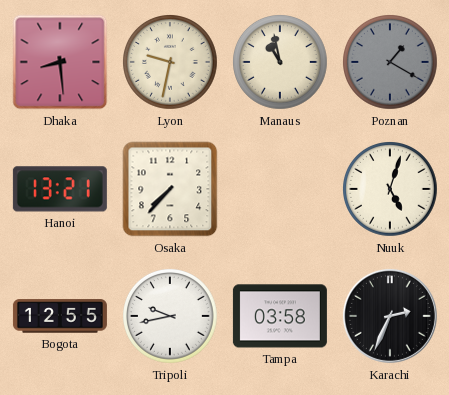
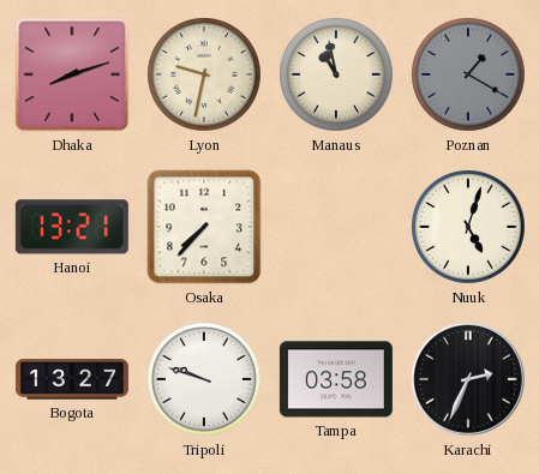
Dhaka: 8:29 -> 8:12
Bogota: 12:55 -> 13:27
Tripoli: 9:43 -> 9:48
